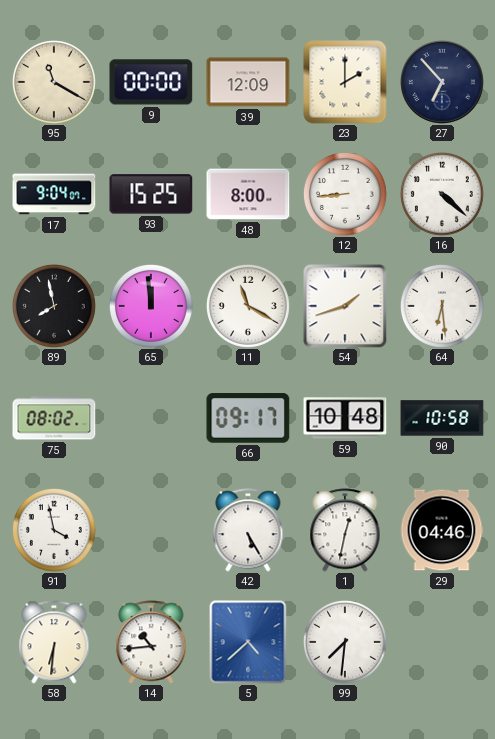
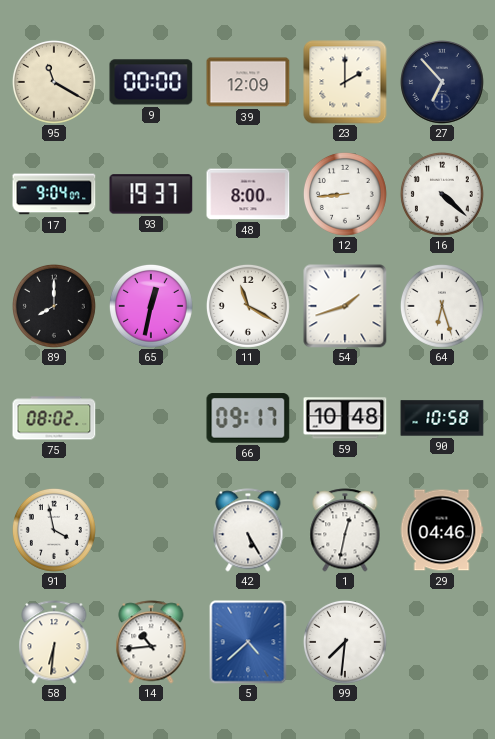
93: 15:25 -> 19:37
89: 7:58 -> 8:00
65: 11:59 -> 12:32
64: 6:29 -> 6:27
